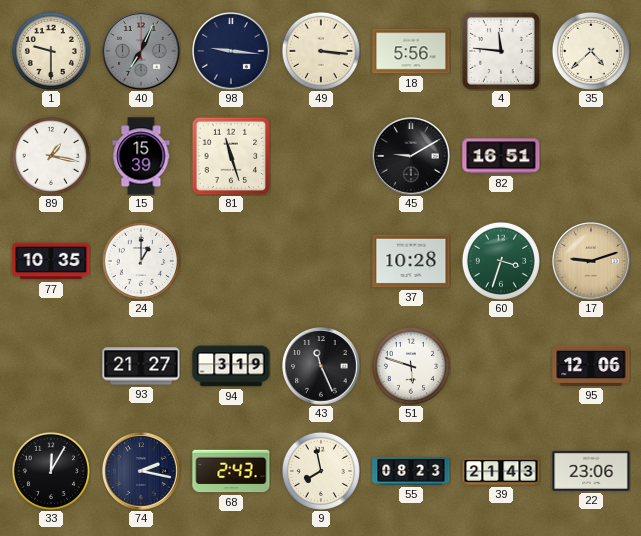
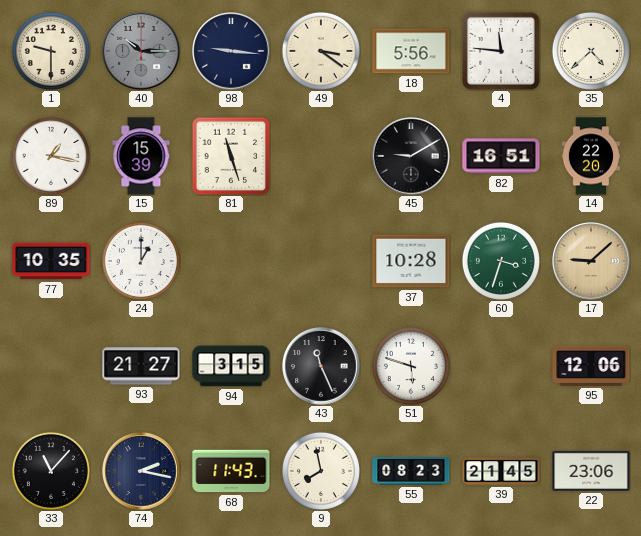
40: 7:04 -> 10:15
49: 3:16 -> 3:21
14: none -> 22:20
17: 9:12 -> 9:08
94: 3:19 -> 3:15
33: 12:05 -> 11:07
68: 2:43 -> 11:43
39: 21:43 -> 21:45
